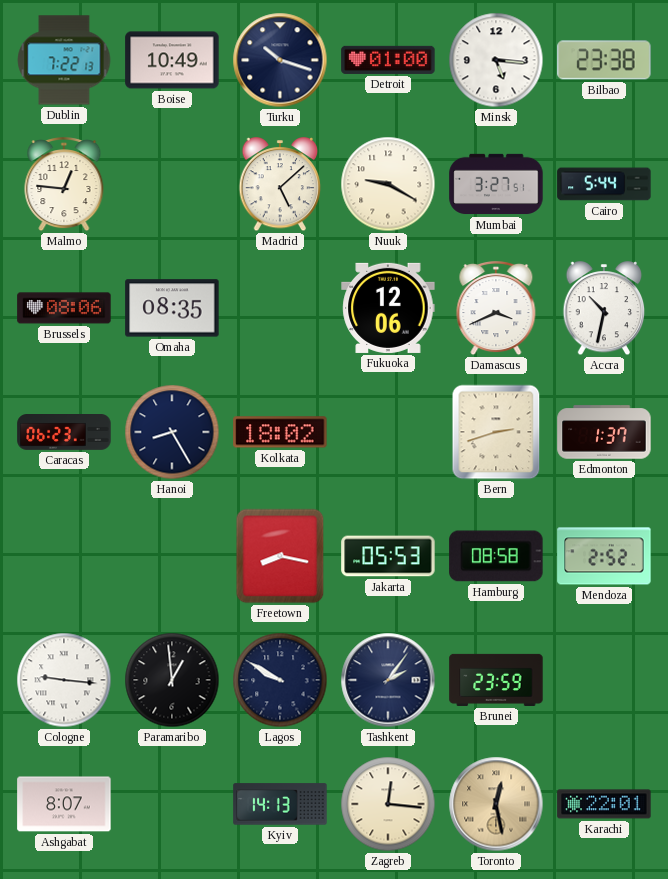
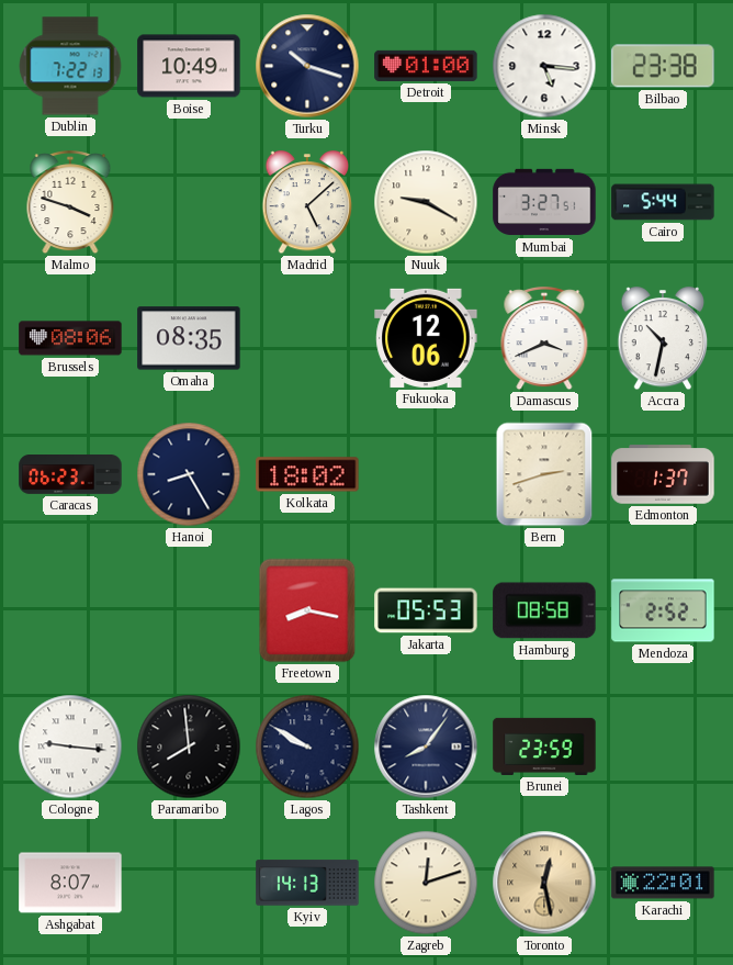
Malmo: 12:46 -> 3:48
Paramaribo: 12:59 -> 7:59
Tashkent: 2:06 -> 8:06
Zagreb: 12:16 -> 12:12
